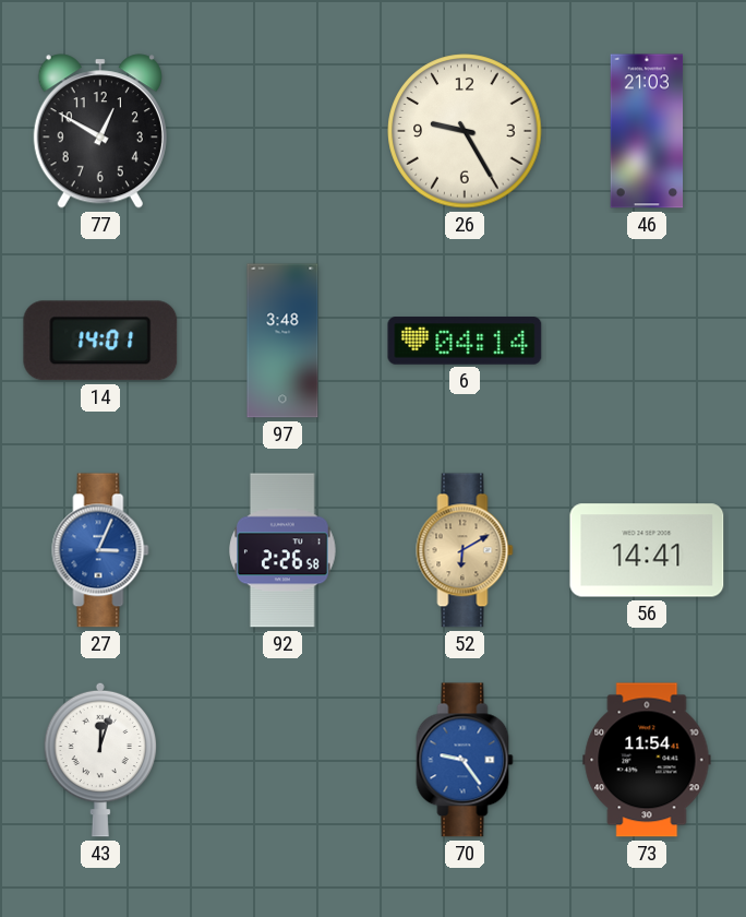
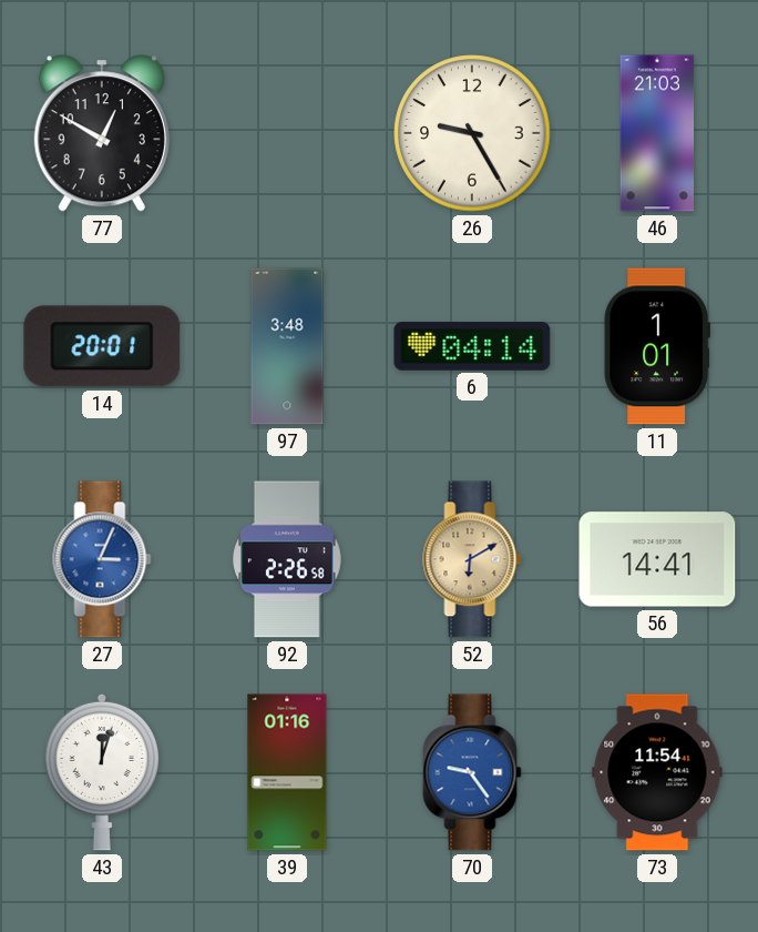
14: 14:01 -> 20:01
11: none -> 1:01
39: none -> 01:16
